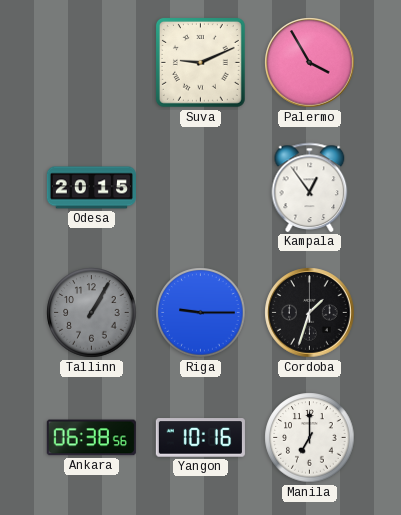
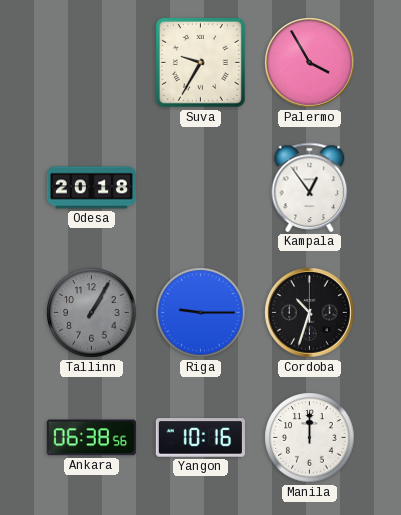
Suva: 9:11 -> 9:35
Odesa: 20:15 -> 20:18
Cordoba: 1:33 -> 10:33
Manila: 7:00 -> 12:00
